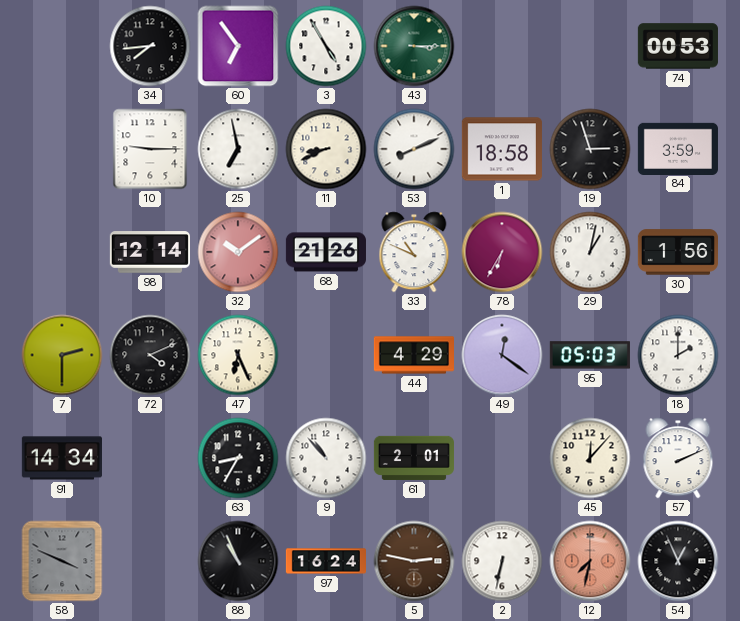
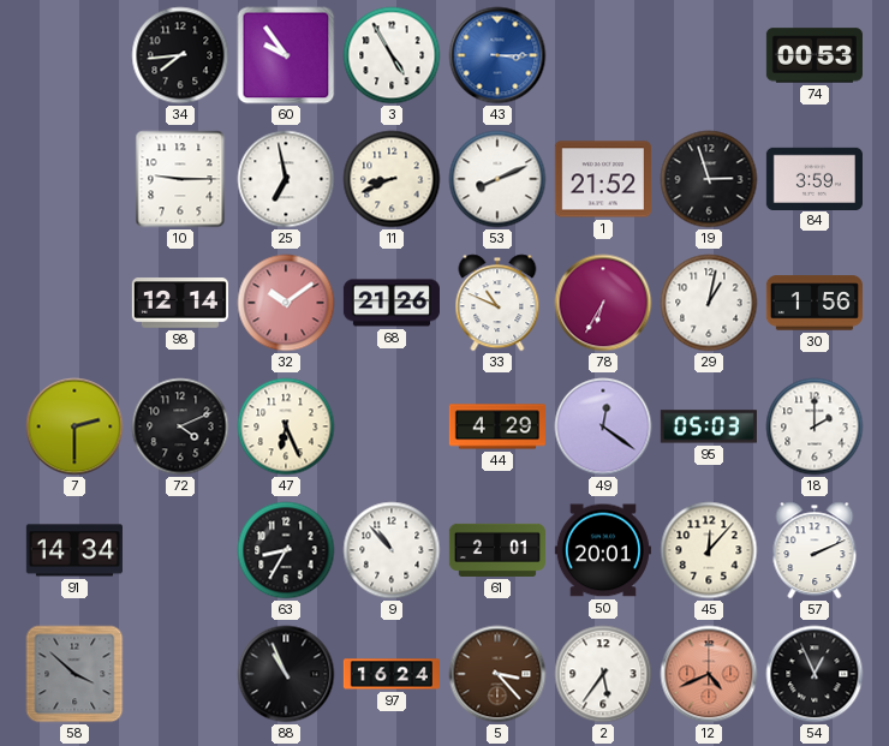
60: 6:54 -> 9:54
43 dial: green -> blue
1: 18:58 -> 21:52
50: none -> 20:01
58: 3:49 -> 3:52
5: 2:47 -> 3:23
2: 6:32 -> 5:36
12: 7:32 -> 4:41
